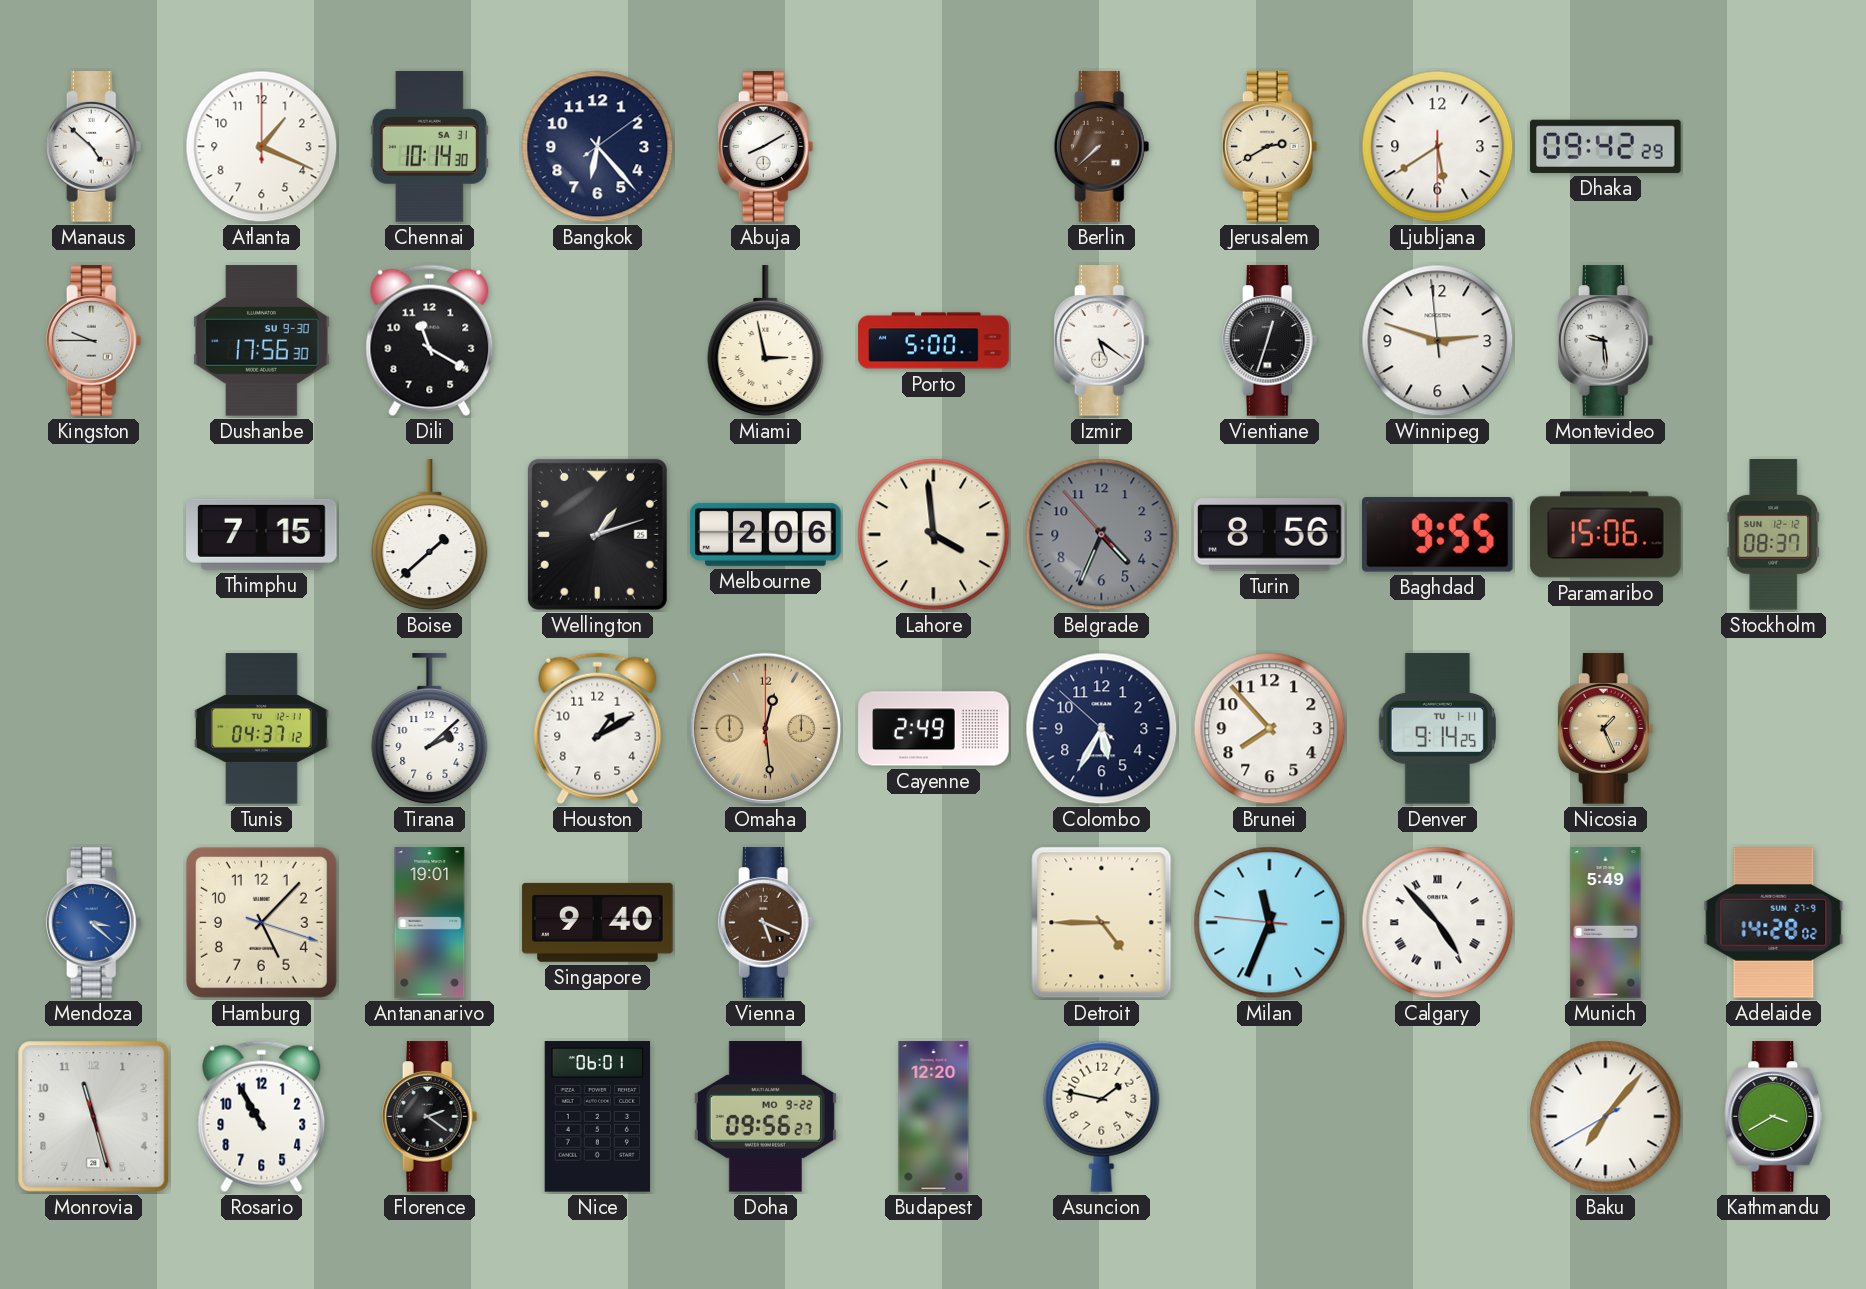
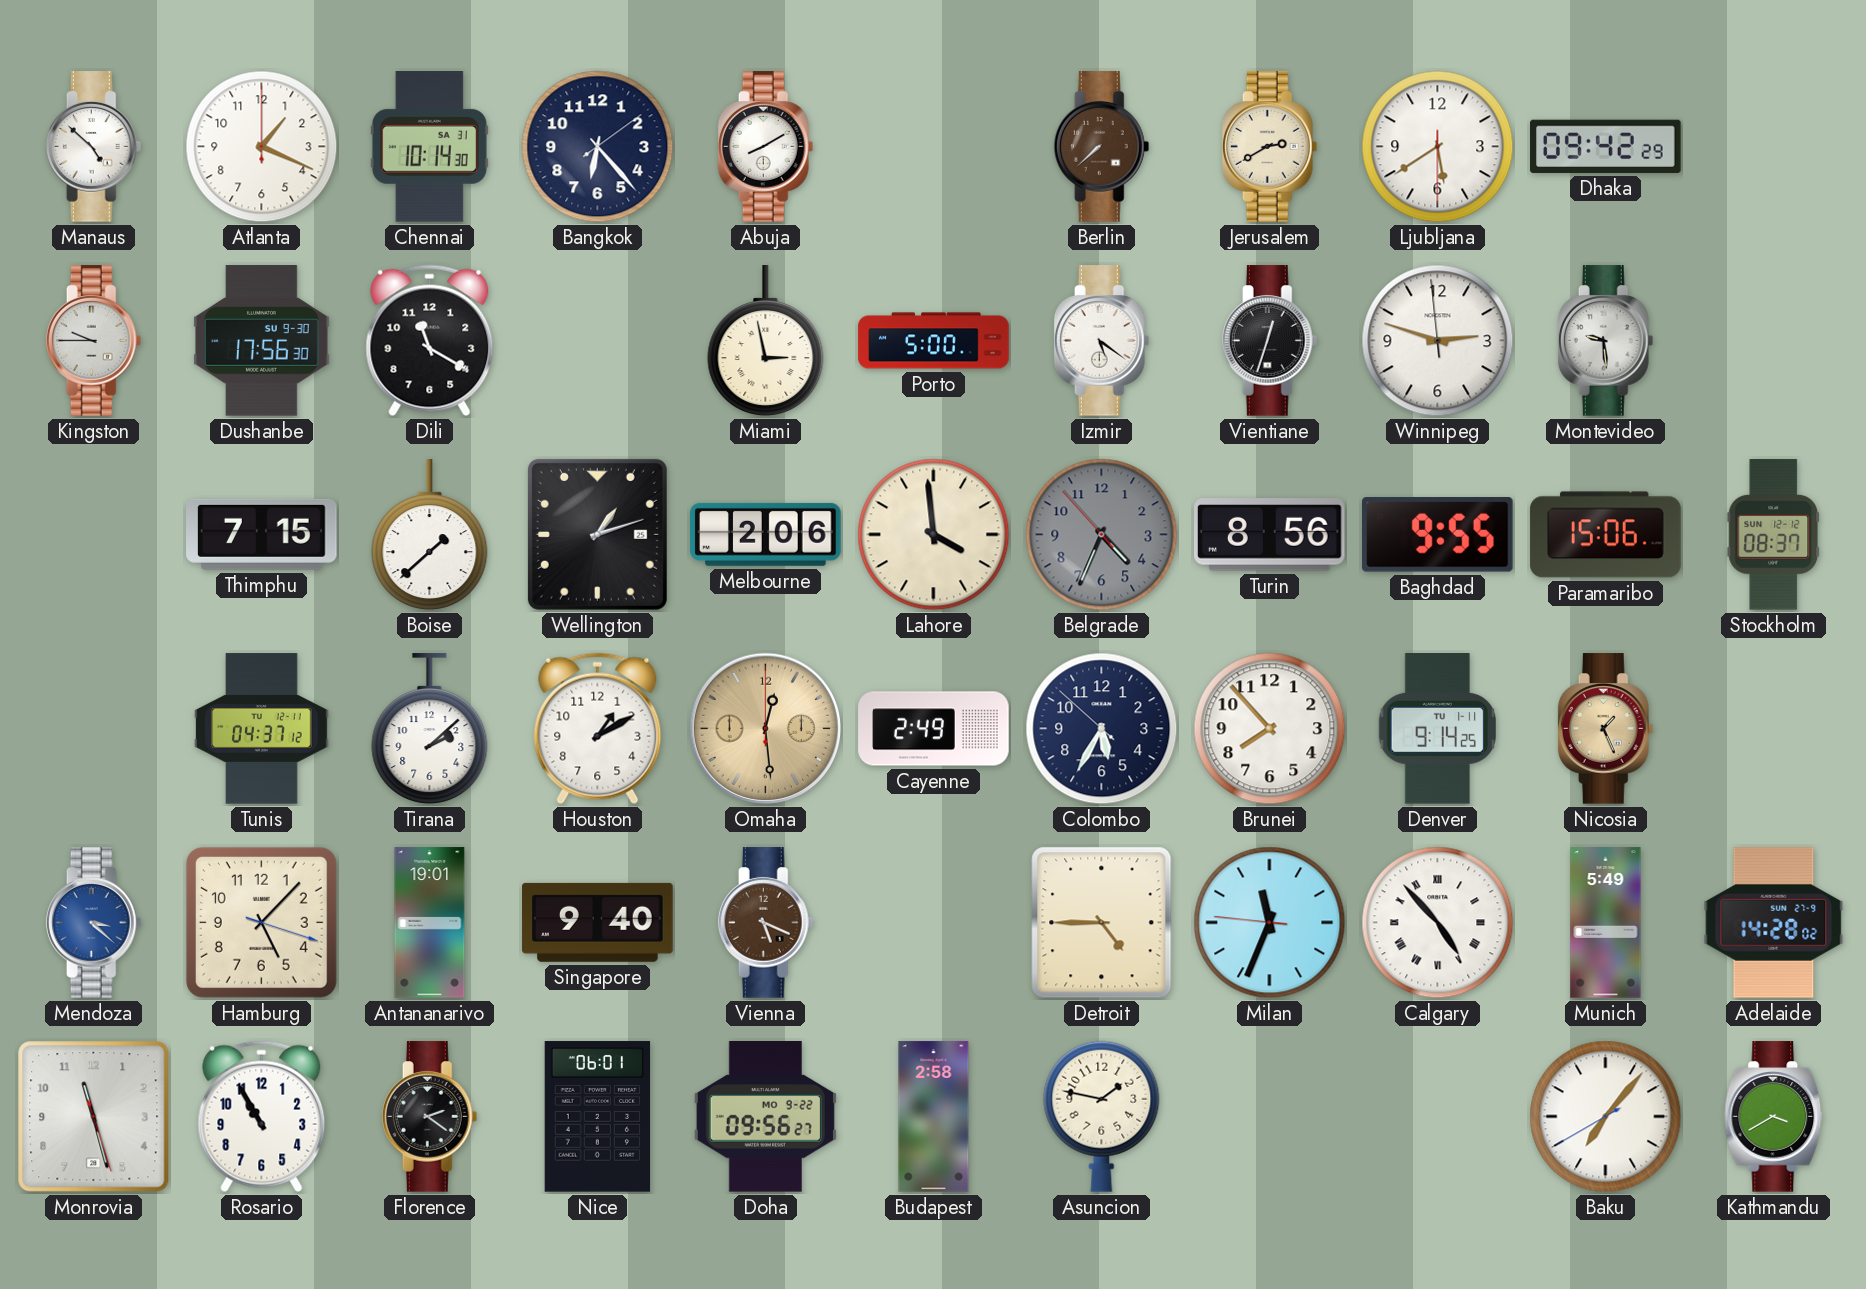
Budapest: 12:20 -> 2:58
